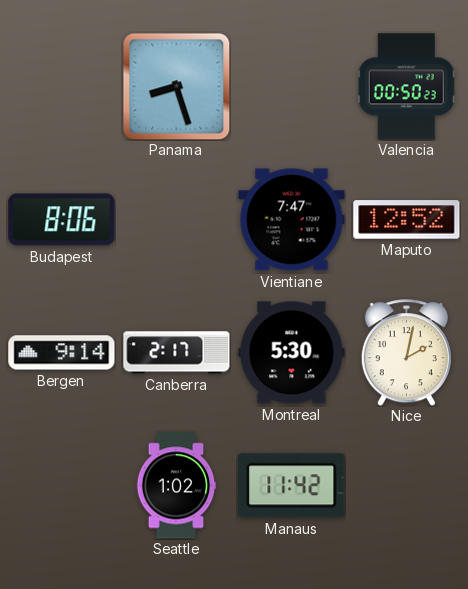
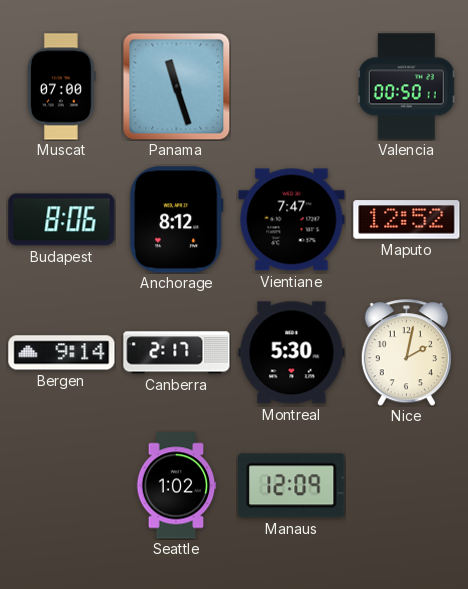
Muscat: none -> 07:00
Panama: 8:27 -> 11:27
Valencia: 00:50:23 -> 00:50:11
Anchorage: none -> 8:12
Manaus: 11:42 -> 12:09
